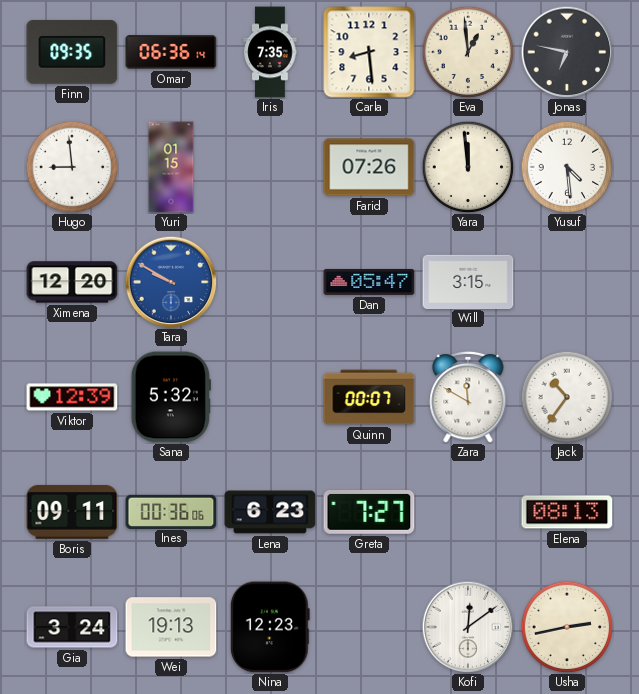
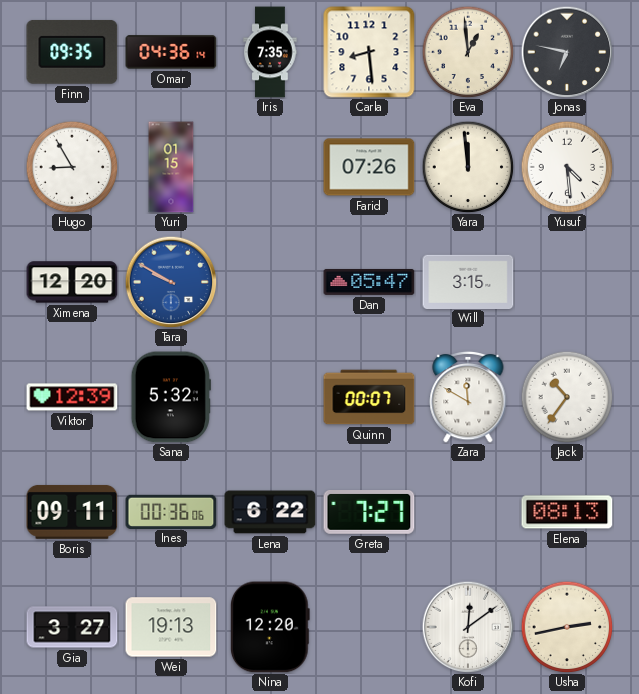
Omar: 06:36 -> 04:36
Hugo: 8:59 -> 8:55
Lena: 6:23 -> 6:22
Gia: 3:24 -> 3:27
Nina: 12:23 -> 12:20
